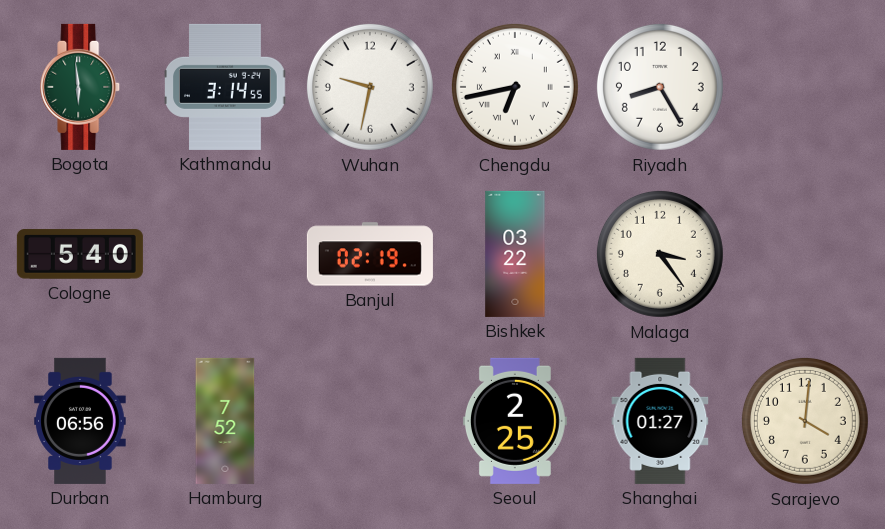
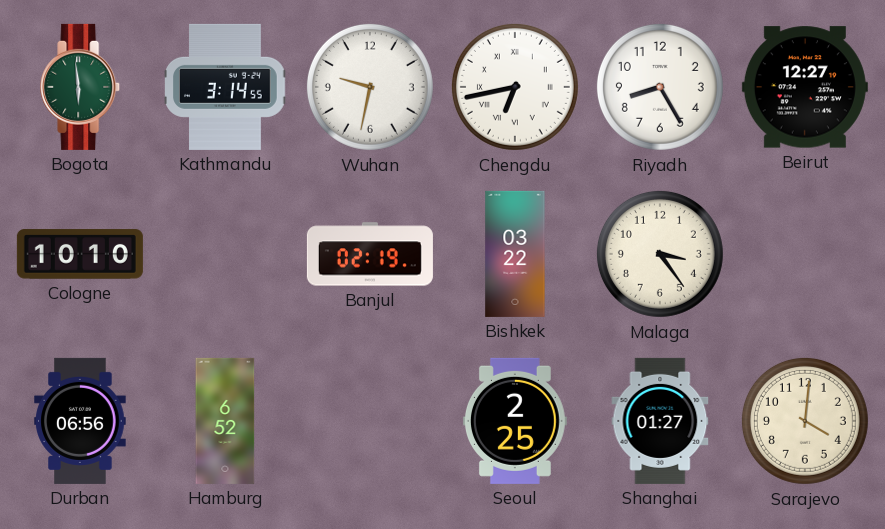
Beirut: none -> 12:27
Cologne: 5:40 -> 10:10
Hamburg: 7:52 -> 6:52
